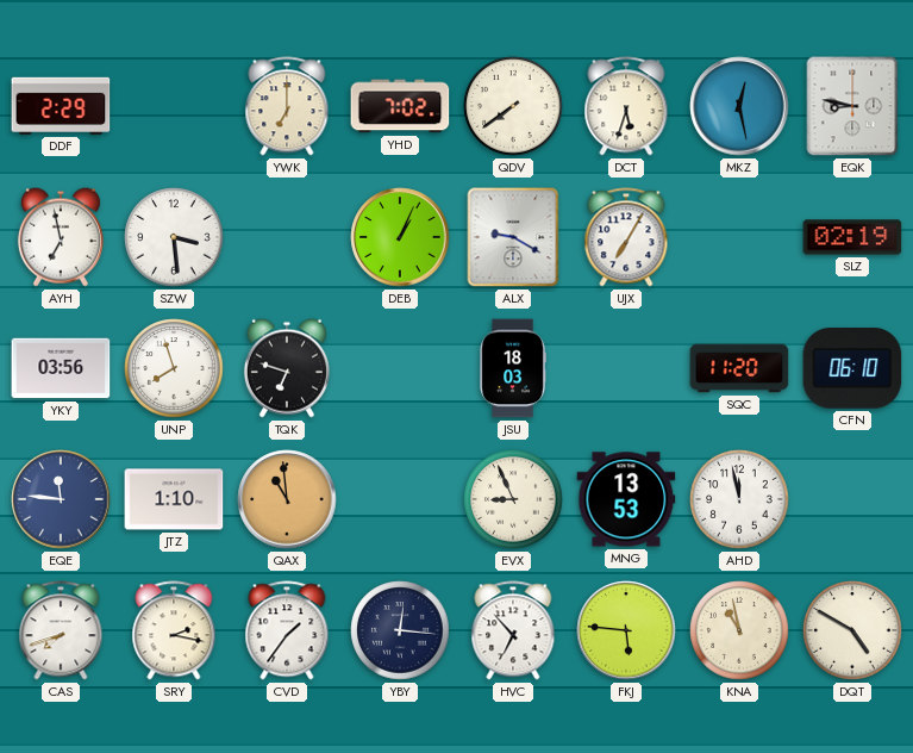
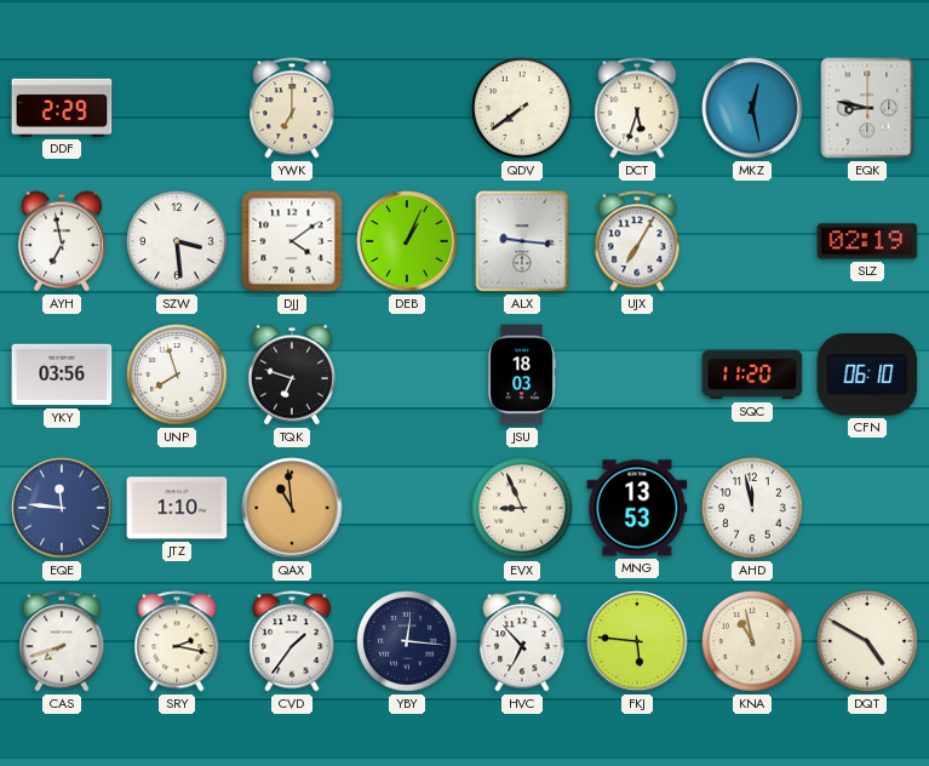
YHD: 7:02 -> none
DJJ: none -> 4:09
ALX: 9:20 -> 9:16
